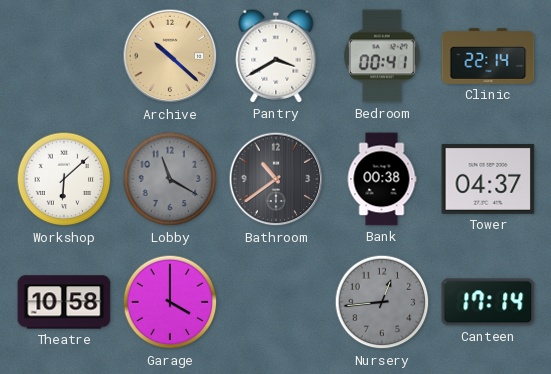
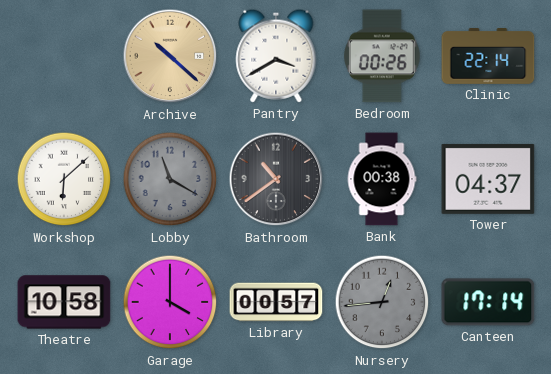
Bedroom: 00:41 -> 00:26
Library: none -> 00:57
